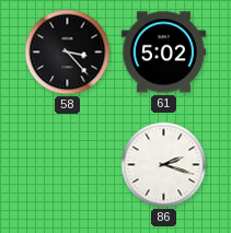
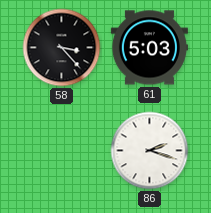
61: 5:02 -> 5:03
